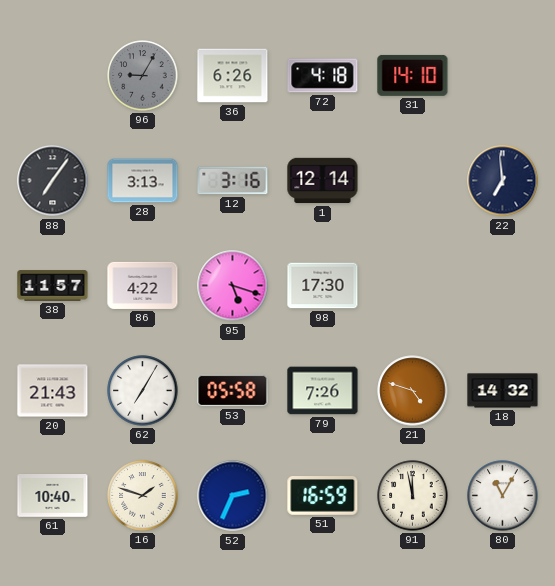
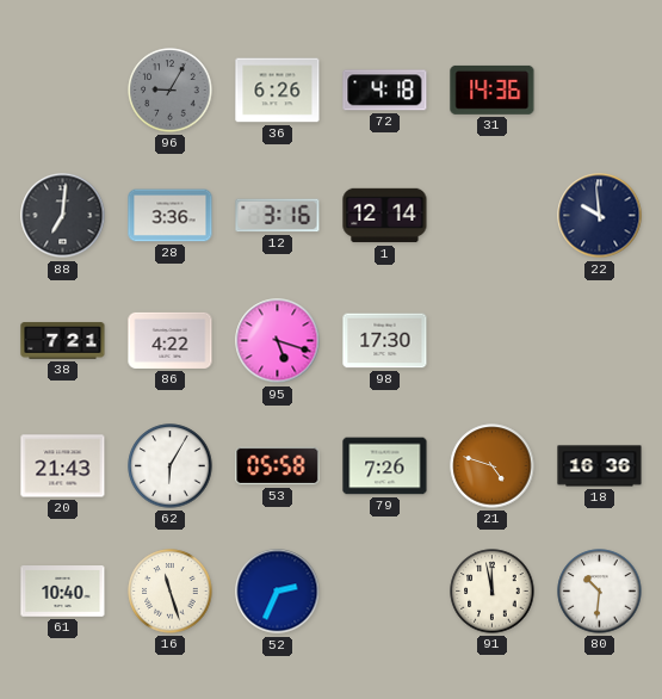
31: 14:10 -> 14:36
88: 7:06 -> 7:01
28: 3:13 -> 3:36
22: 6:59 -> 9:59
38: 11:57 -> 7:21
62: 7:05 -> 6:05
18: 14:32 -> 16:36
16: 1:48 -> 11:27
51: 16:59 -> none
80: 11:05 -> 10:31
